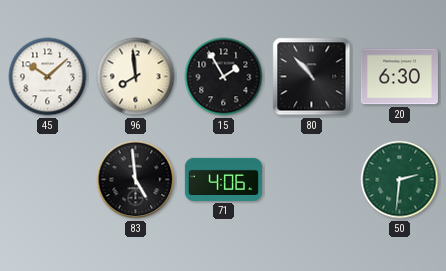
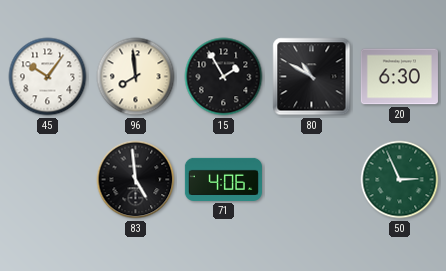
45: 10:08 -> 10:06
80: 10:53 -> 10:50
50: 2:31 -> 2:56
